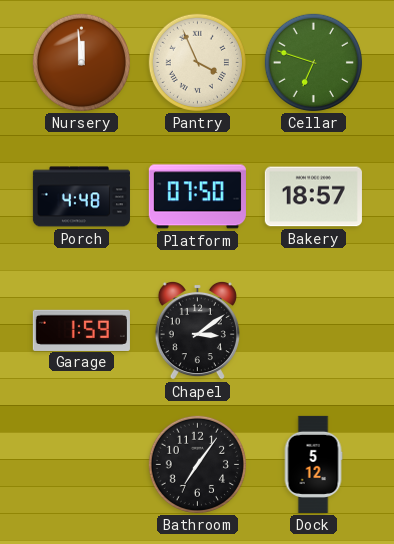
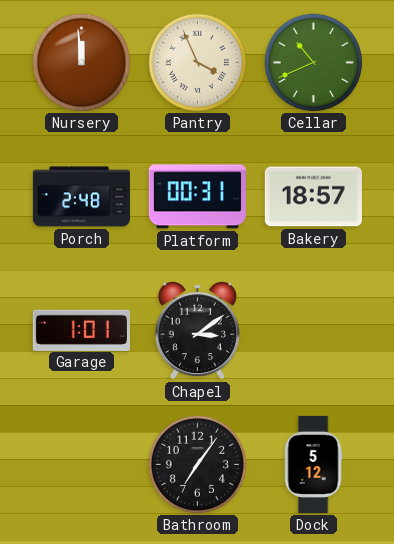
Cellar: 6:48 -> 10:41
Porch: 4:48 -> 2:48
Platform: 07:50 -> 00:31
Garage: 1:59 -> 1:01
